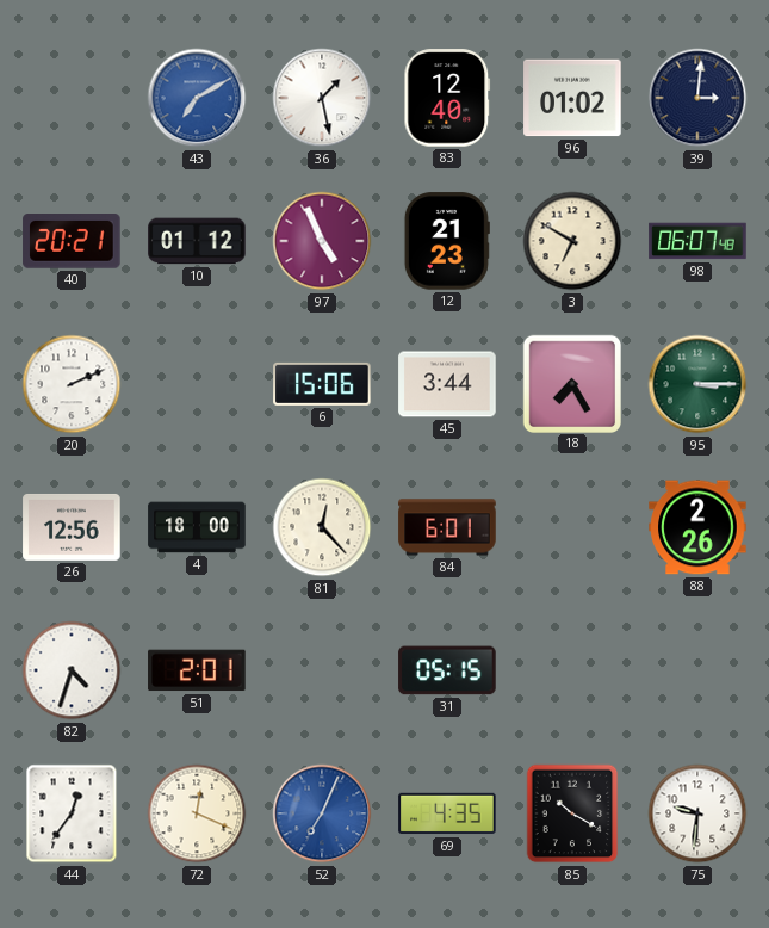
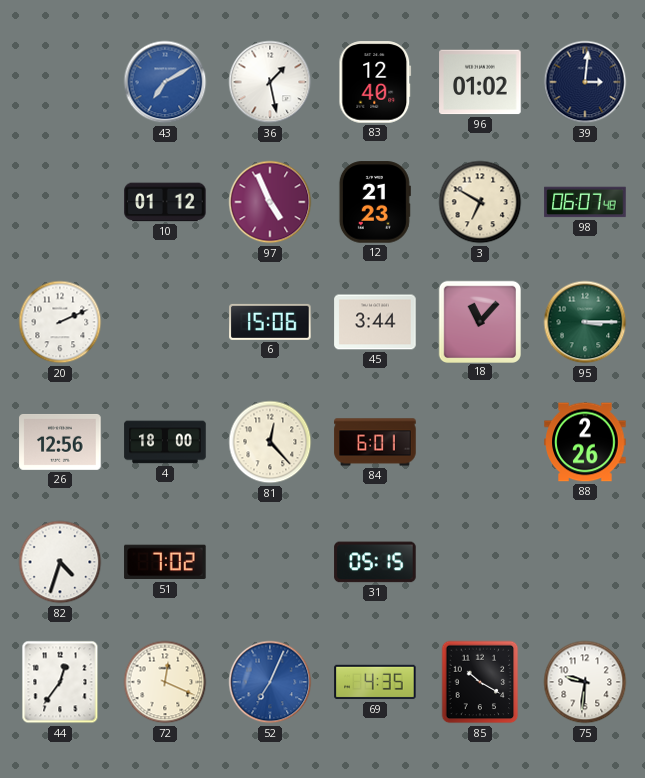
40: 20:21 -> none
18: 7:25 -> 11:07
51: 2:01 -> 7:02
